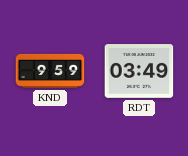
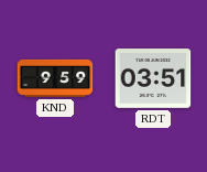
RDT: 03:49 -> 03:51
